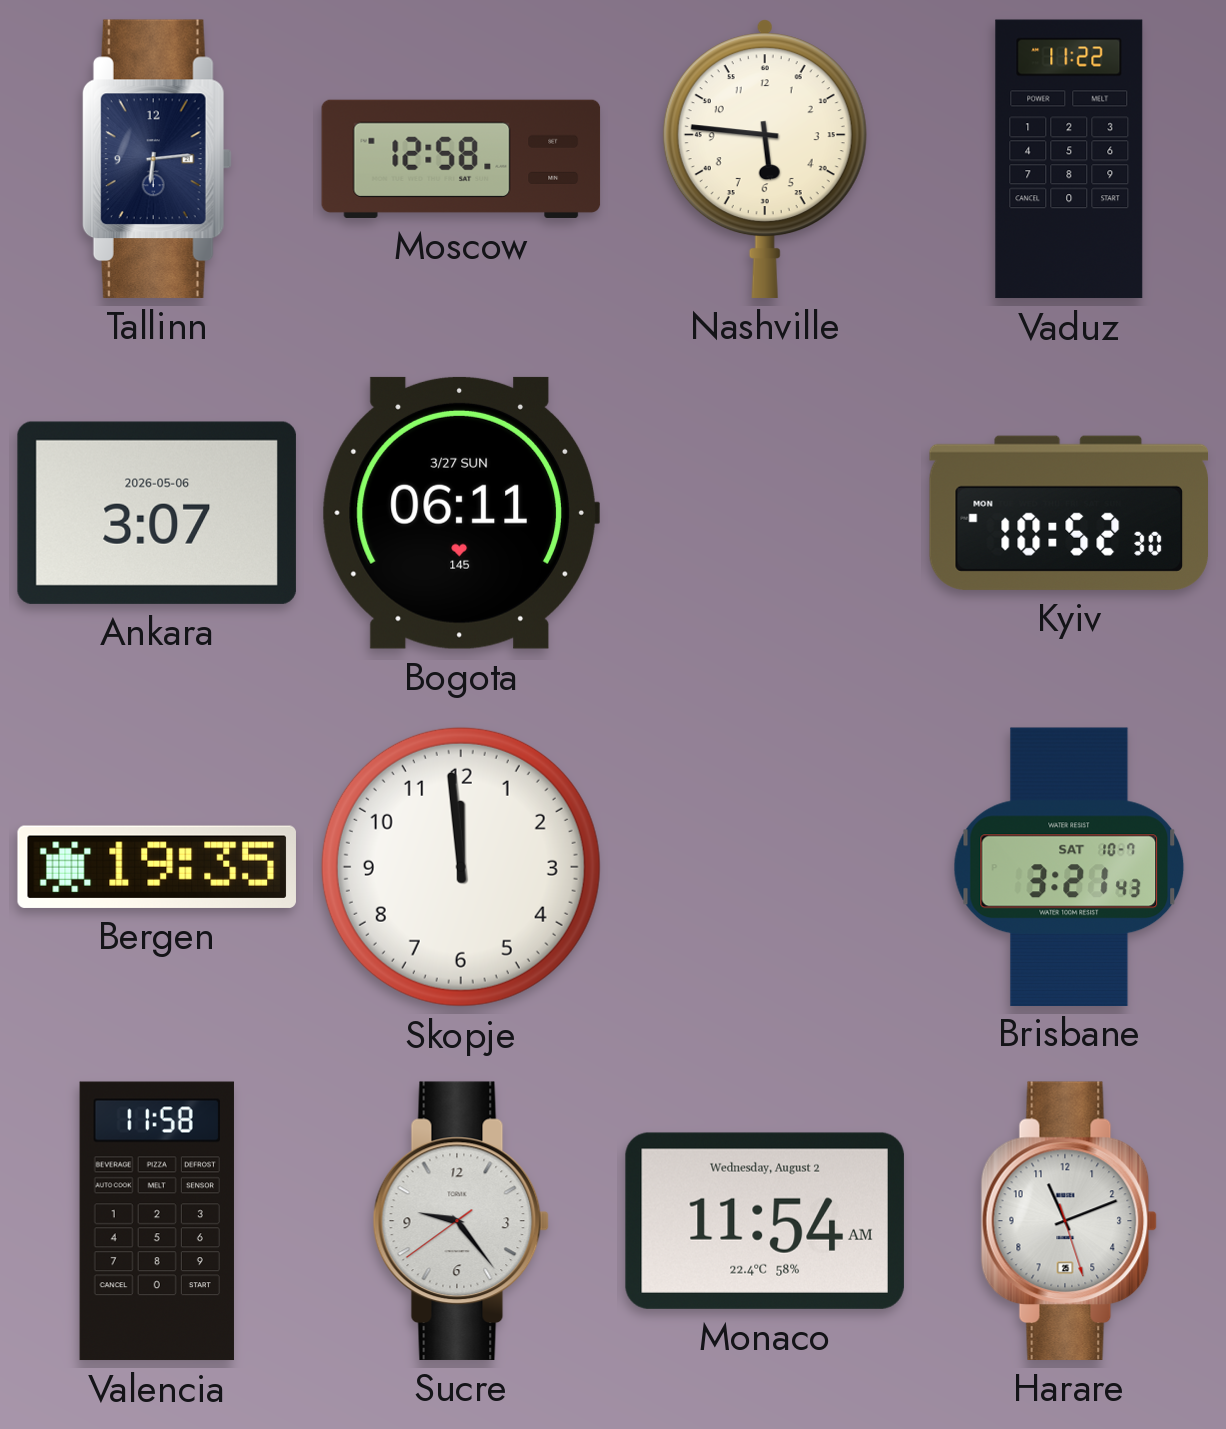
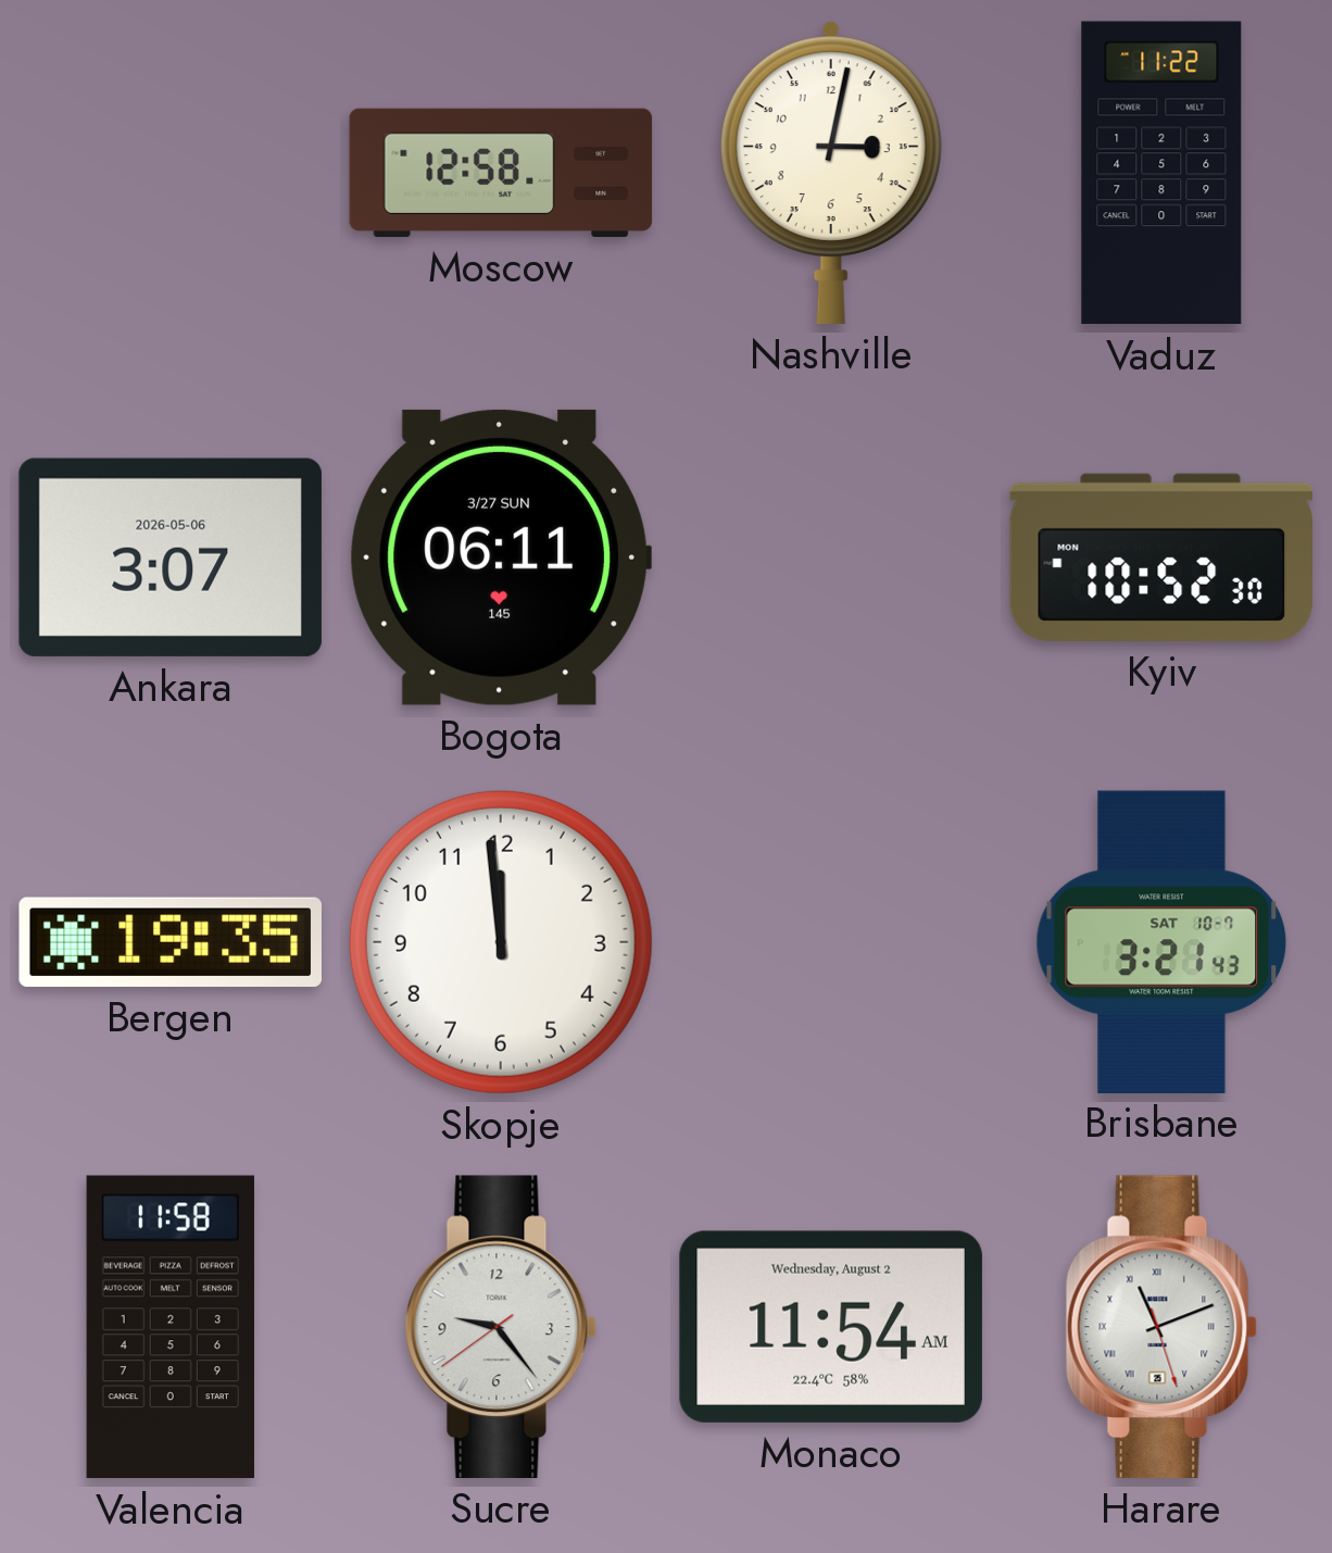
Tallinn: 6:14 -> none
Nashville: 5:46 -> 3:02
Harare numerals: Arabic -> Roman
